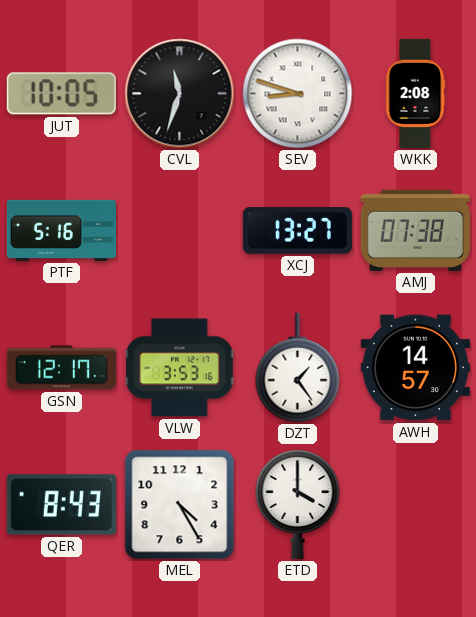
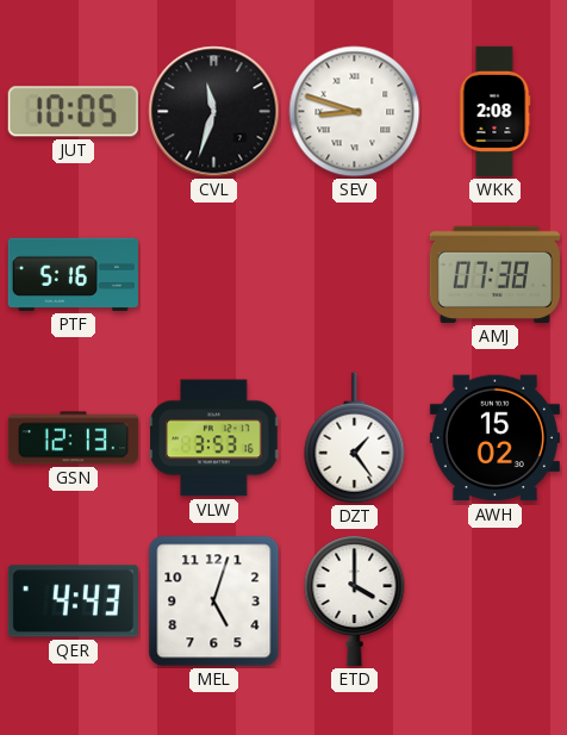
XCJ: 13:27 -> none
GSN: 12:17 -> 12:13
AWH: 14:57 -> 15:02
QER: 8:43 -> 4:43
MEL: 4:25 -> 5:03
